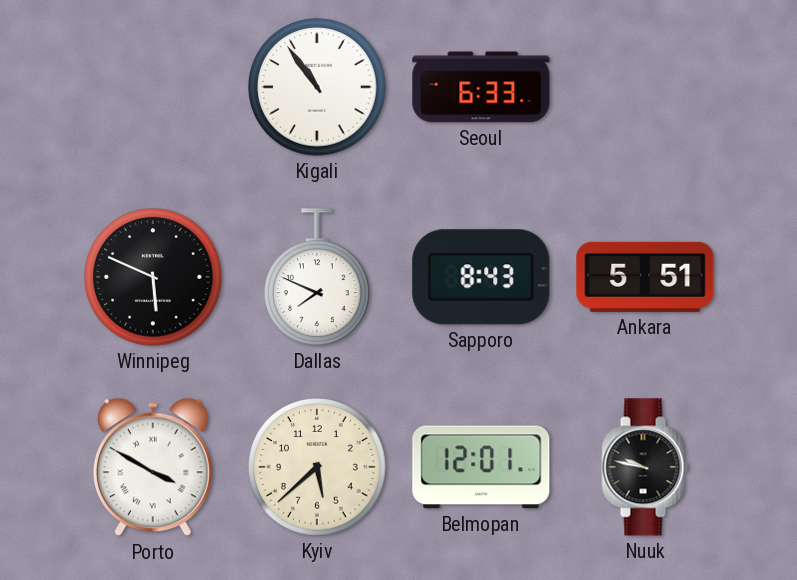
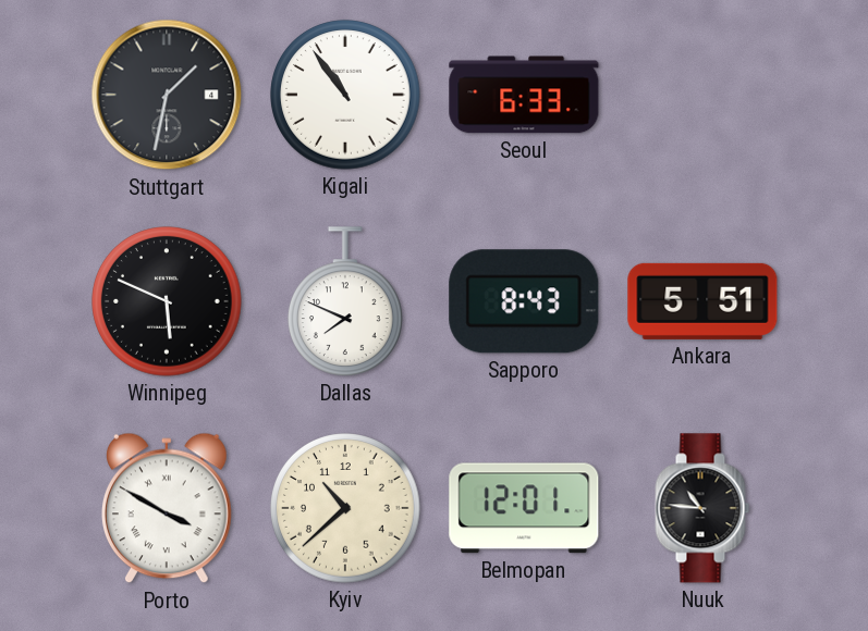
Stuttgart: none -> 1:32
Kyiv: 5:38 -> 10:38
Nuuk: 9:47 -> 10:46
